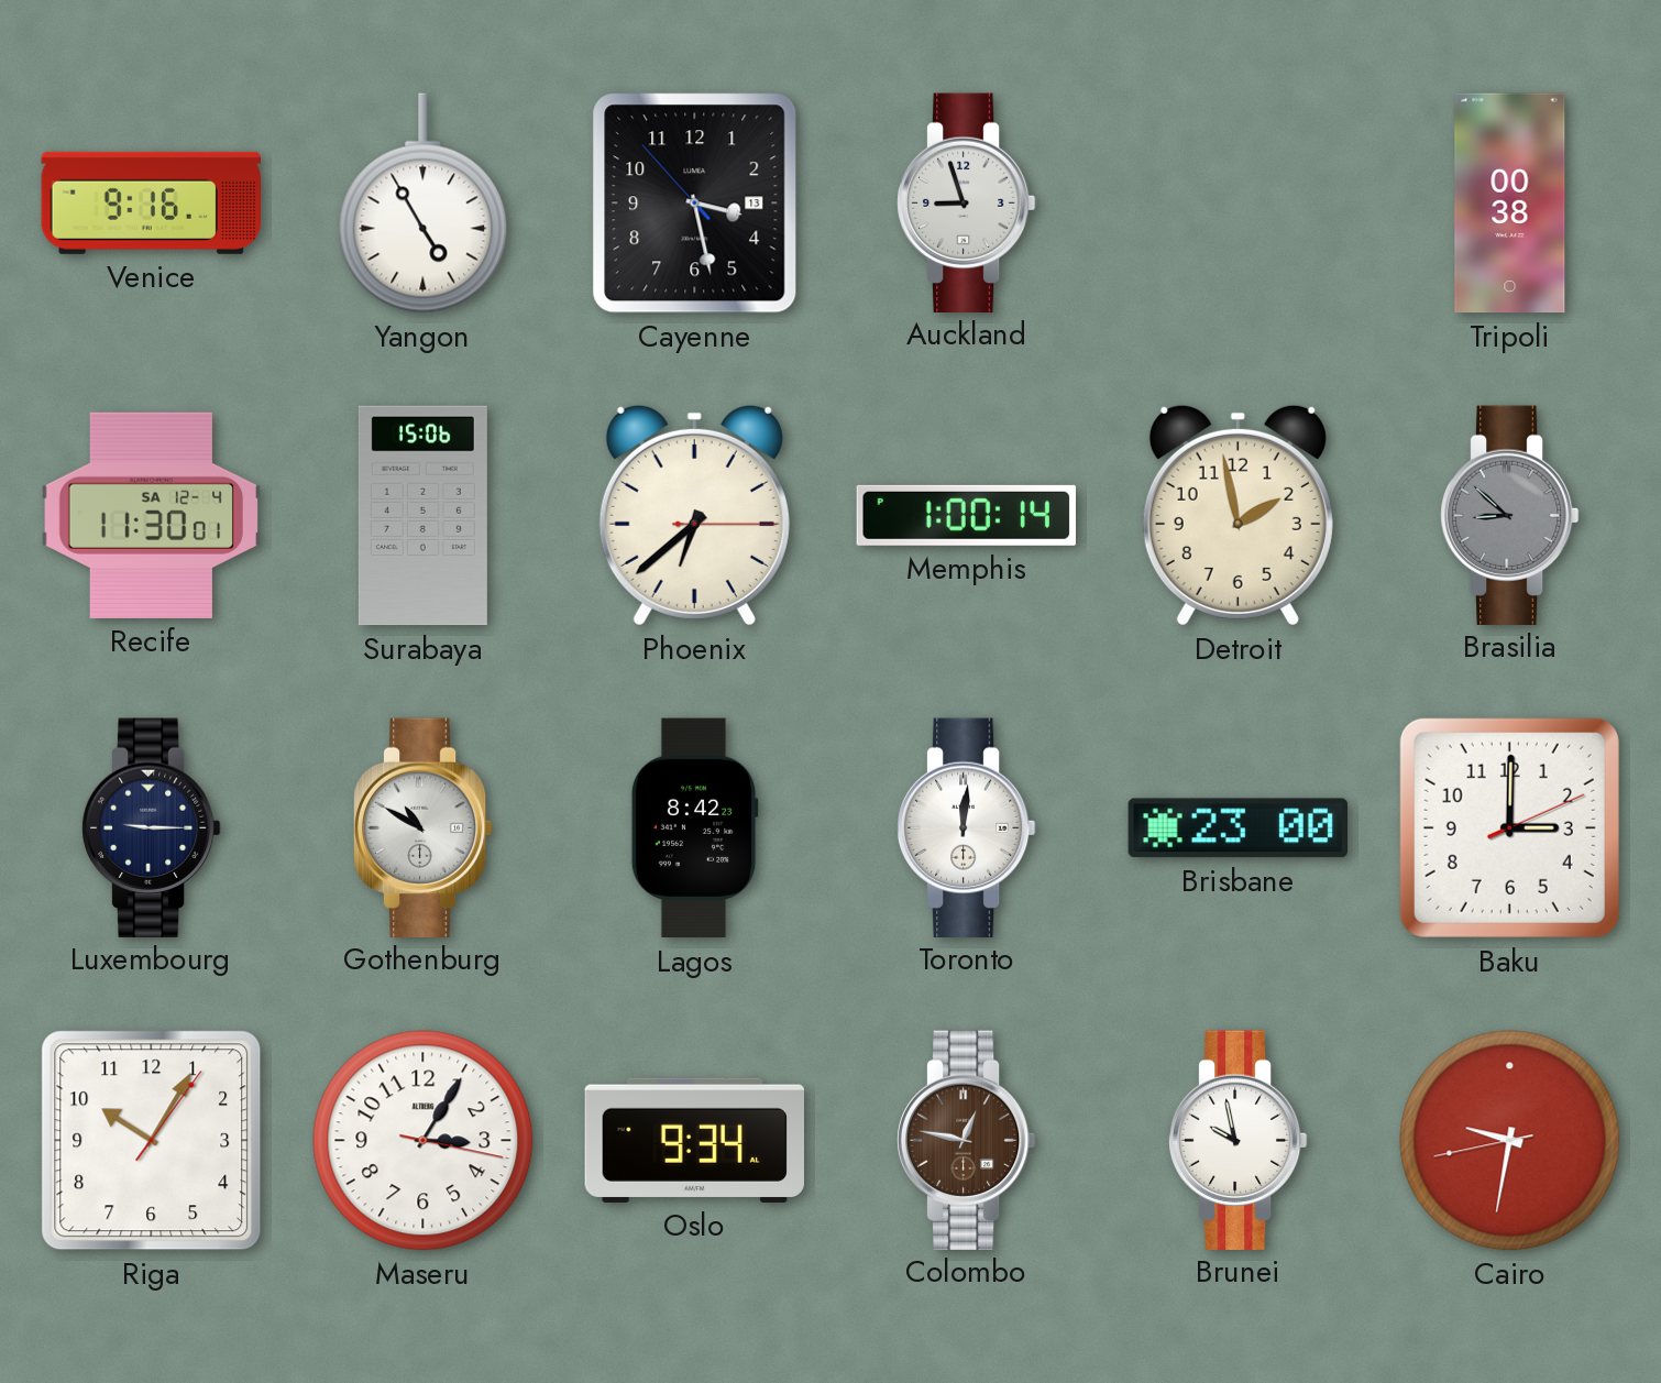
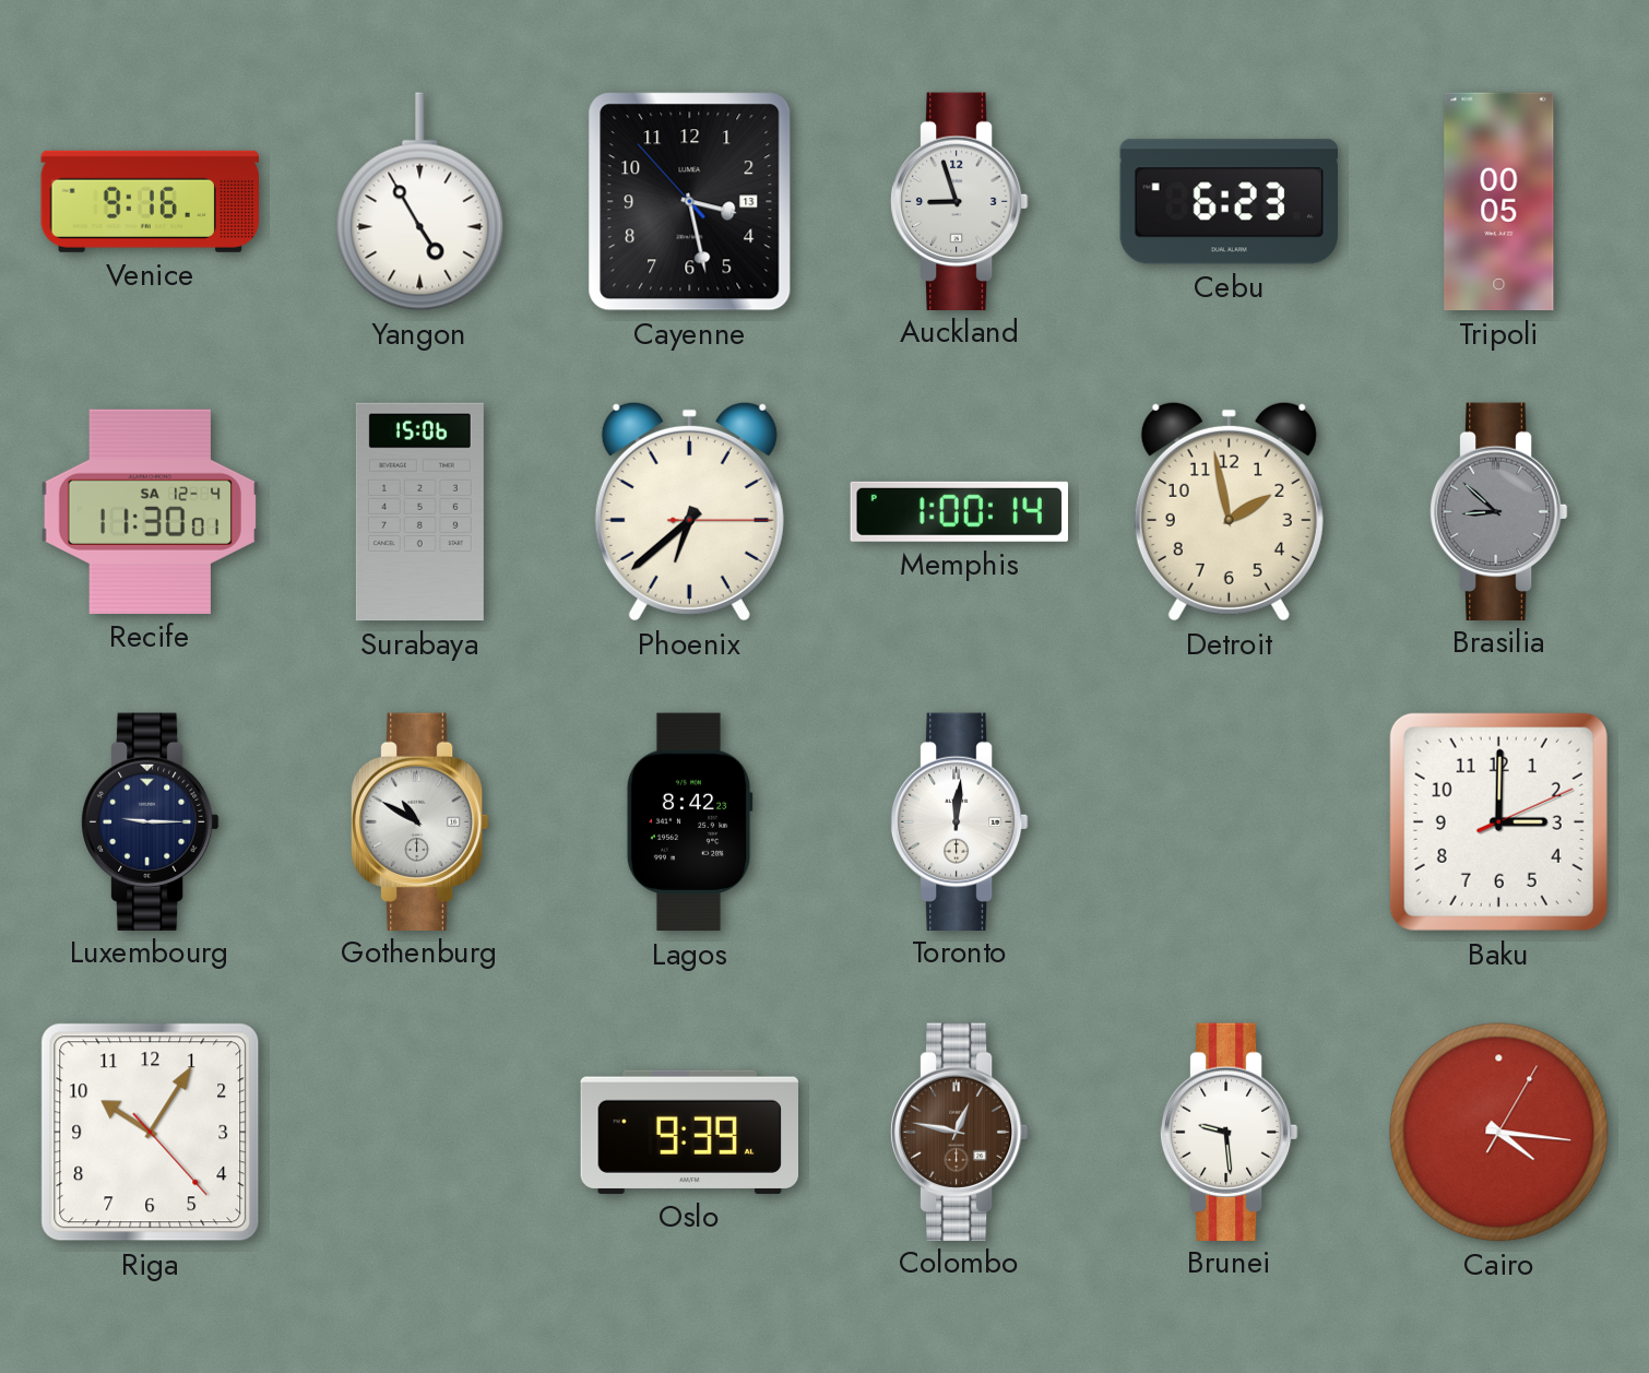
Cebu: none -> 6:23
Tripoli: 00:38 -> 00:05
Brisbane: 23:00 -> none
Riga: 10:05:06 -> 10:05:23
Maseru: 3:05 -> none
Oslo: 9:34 -> 9:39
Brunei: 9:58 -> 9:29
Cairo: 9:31 -> 4:16
